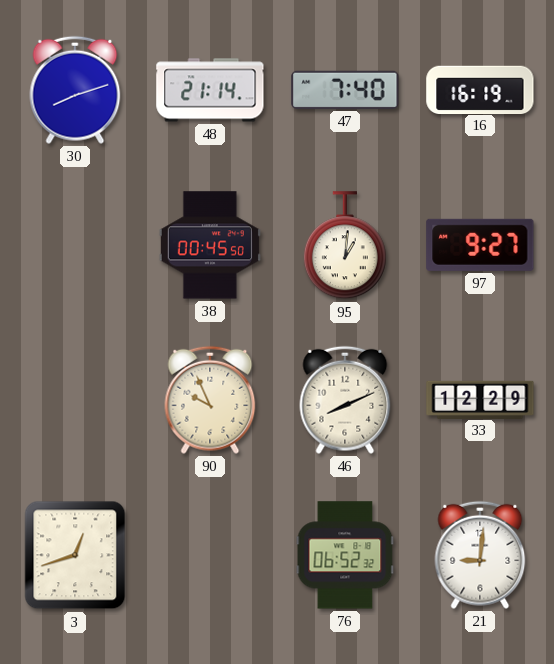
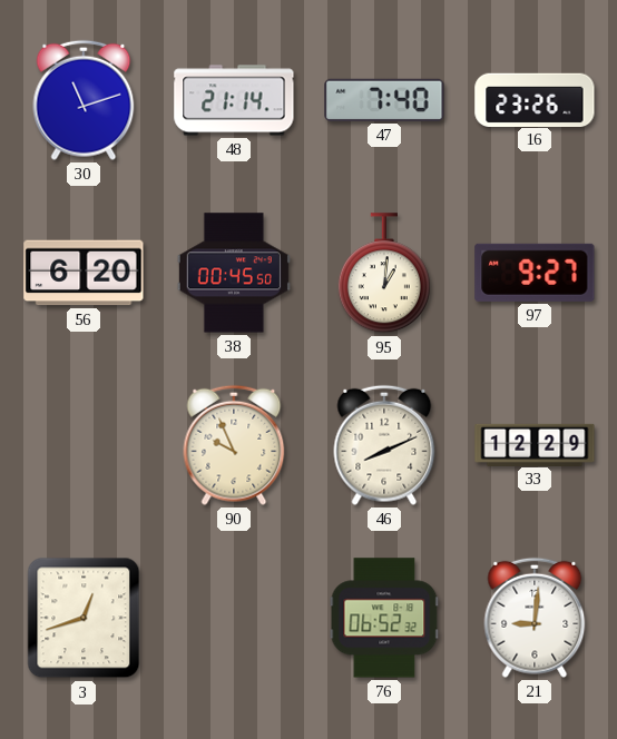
30: 8:12 -> 11:12
16: 16:19 -> 23:26
56: none -> 6:20
